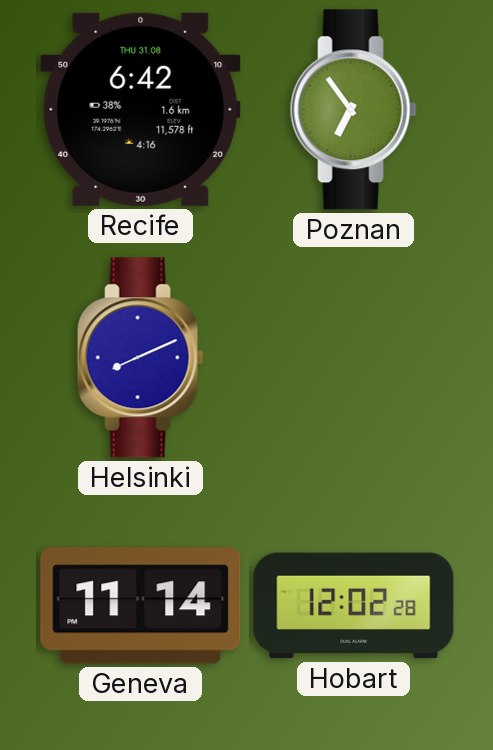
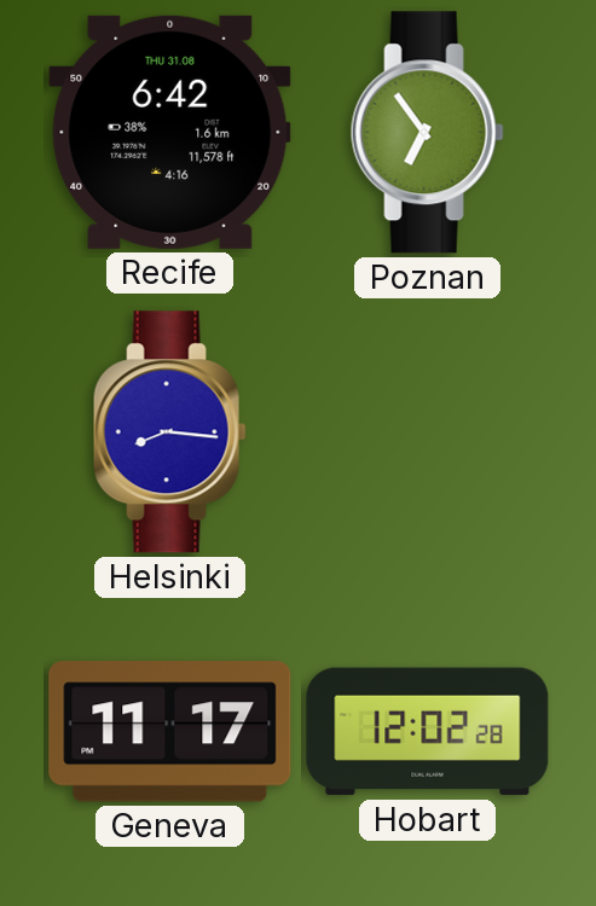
Helsinki: 8:11 -> 8:16
Geneva: 11:14 -> 11:17
